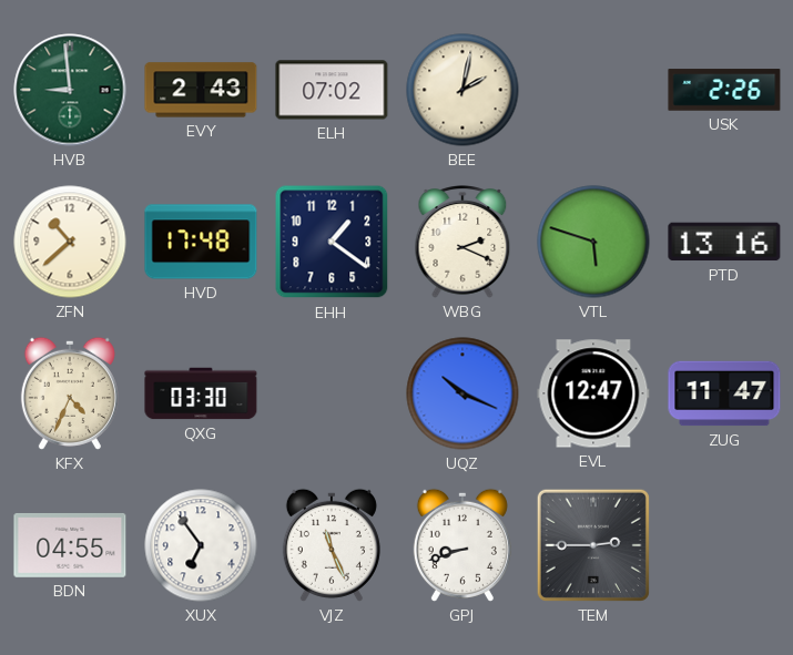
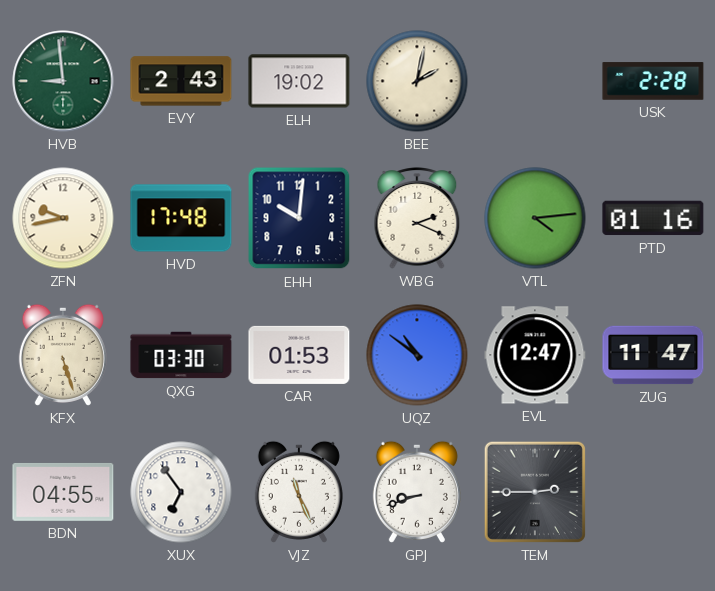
ELH: 07:02 -> 19:02
USK: 2:26 -> 2:28
ZFN: 10:38 -> 9:43
EHH: 1:21 -> 10:01
VTL: 5:48 -> 4:14
PTD: 13:16 -> 01:16
KFX: 4:34 -> 5:27
CAR: none -> 01:53
UQZ: 10:19 -> 10:51
